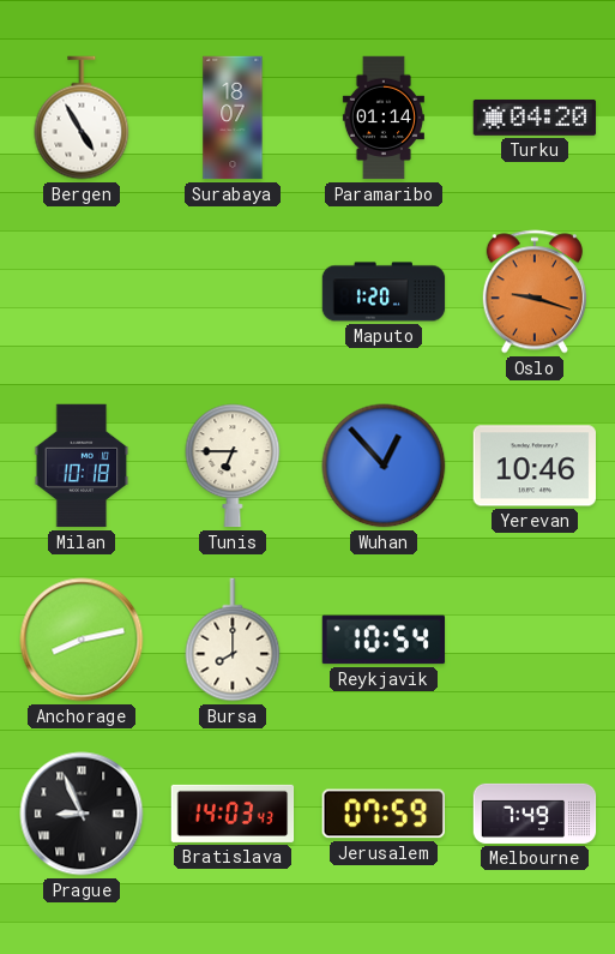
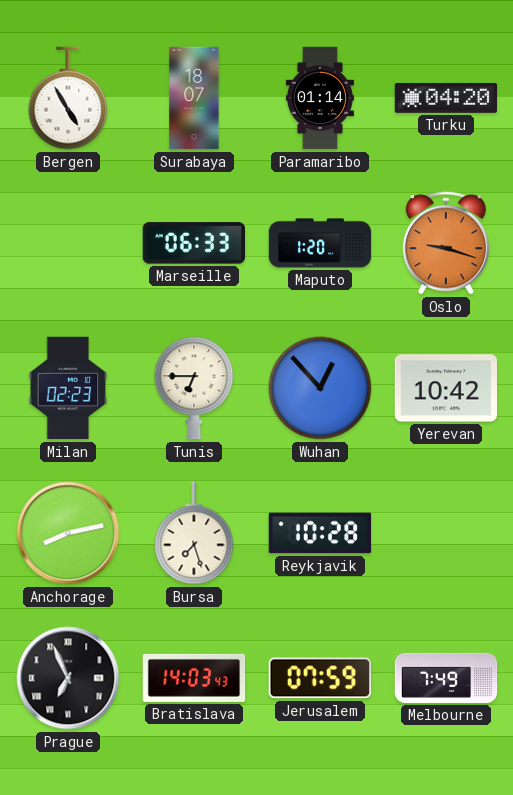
Marseille: none -> 06:33
Milan: 10:18 -> 02:23
Yerevan: 10:46 -> 10:42
Bursa: 8:00 -> 7:27
Reykjavik: 10:54 -> 10:28
Prague: 8:56 -> 6:56
